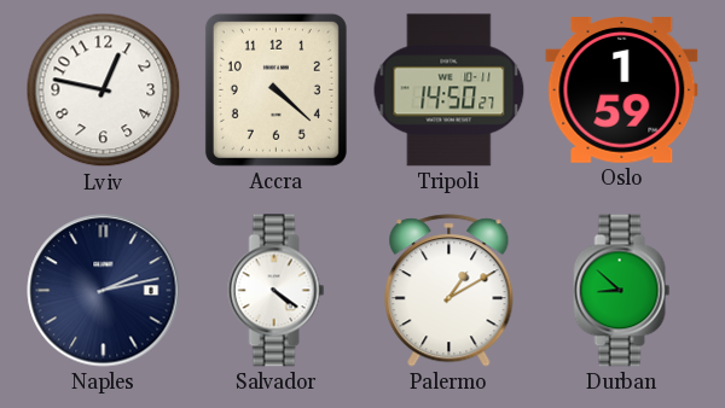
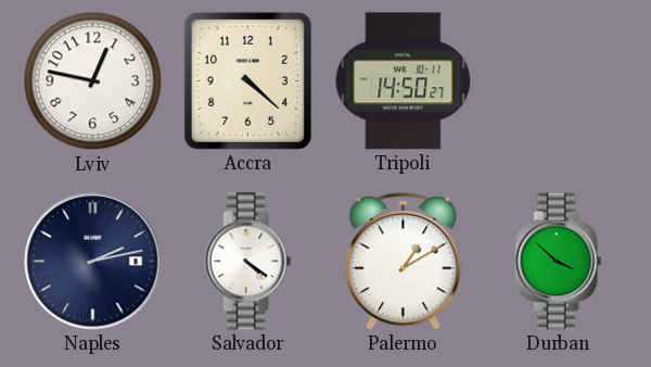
Oslo: 1:59 -> none
Durban: 8:52 -> 3:52
